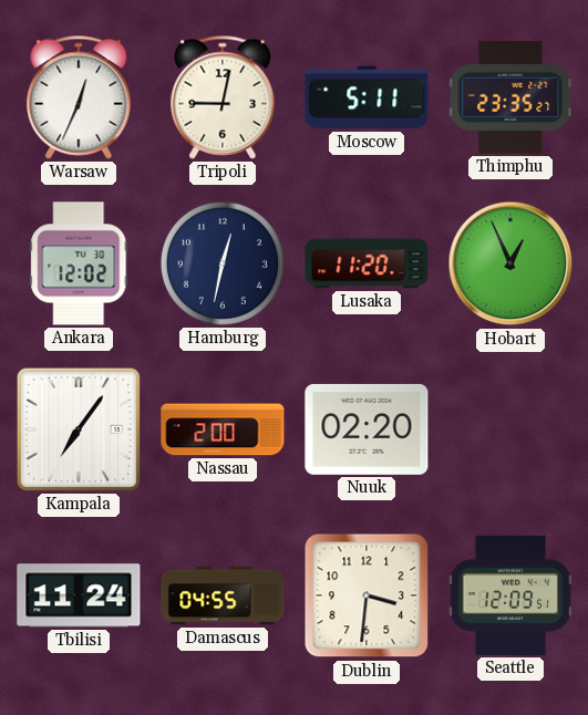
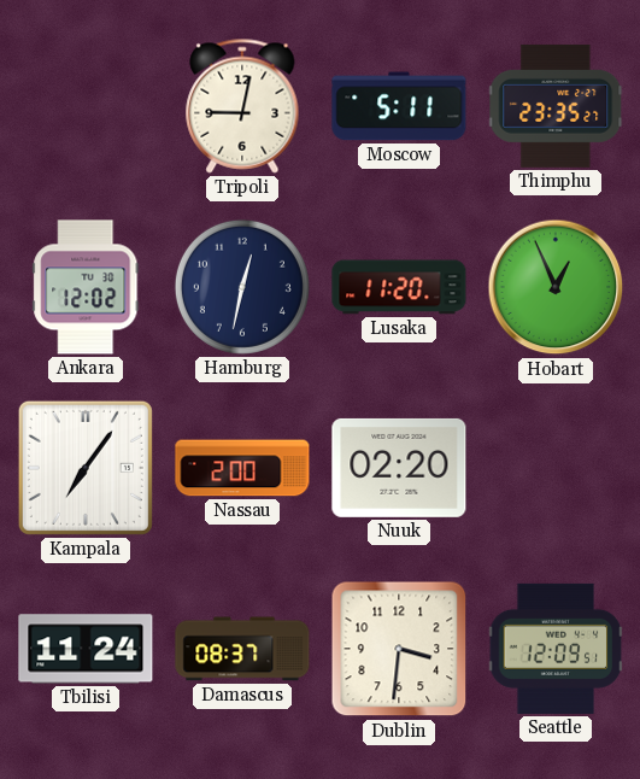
Warsaw: 12:34 -> none
Damascus: 04:55 -> 08:37
